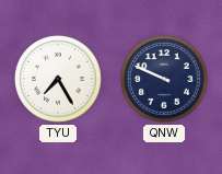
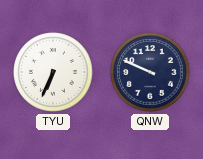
TYU: 7:25 -> 6:34
